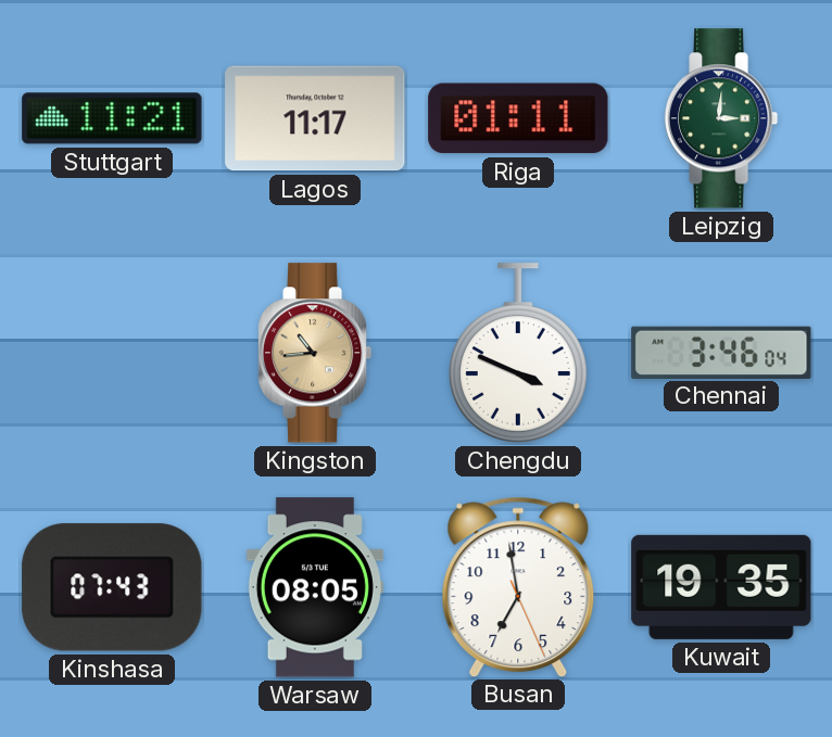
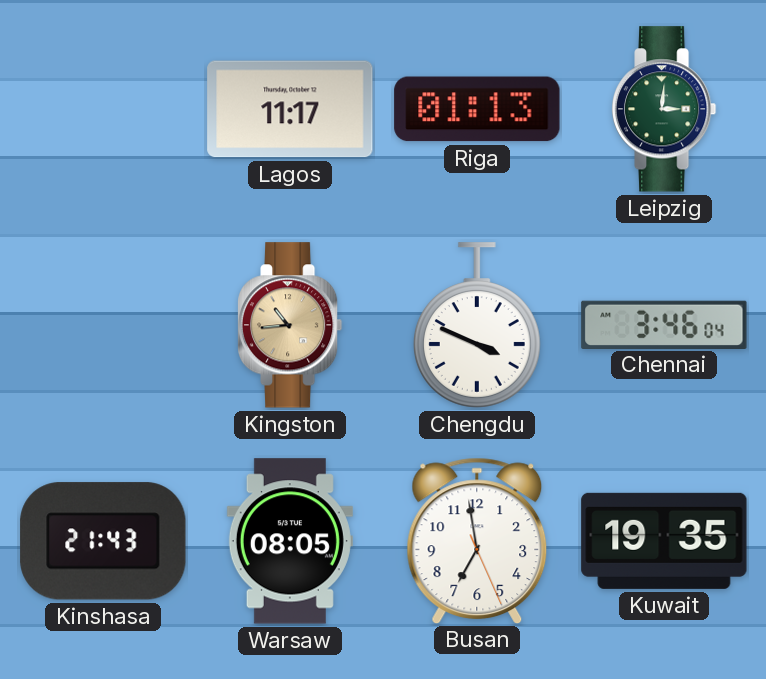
Stuttgart: 11:21 -> none
Riga: 01:11 -> 01:13
Kinshasa: 07:43 -> 21:43
